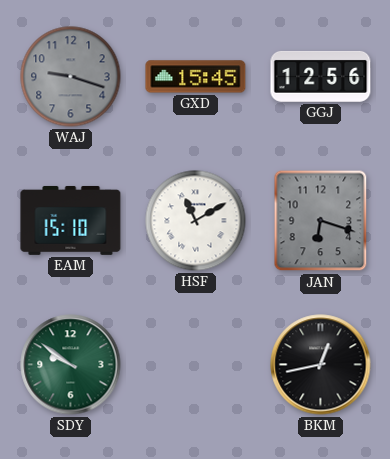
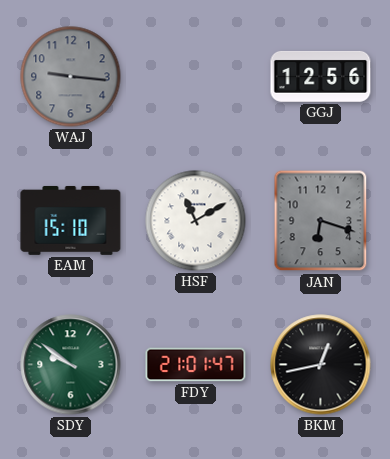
WAJ: 9:18 -> 9:16
GXD: 15:45 -> none
FDY: none -> 21:01
